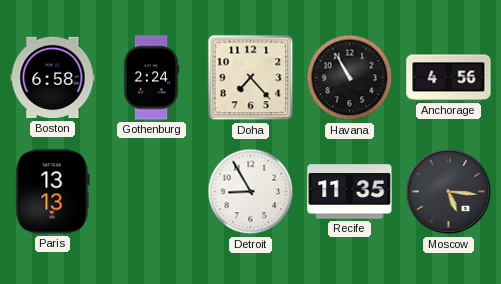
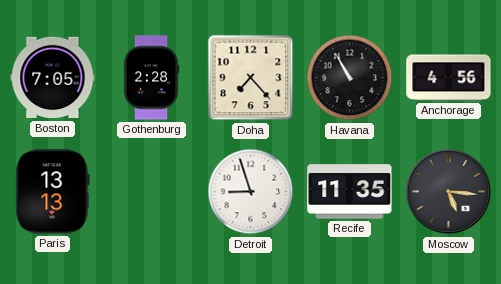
Boston: 6:58 -> 7:05
Gothenburg: 2:24 -> 2:28
Detroit: 8:55 -> 8:57
